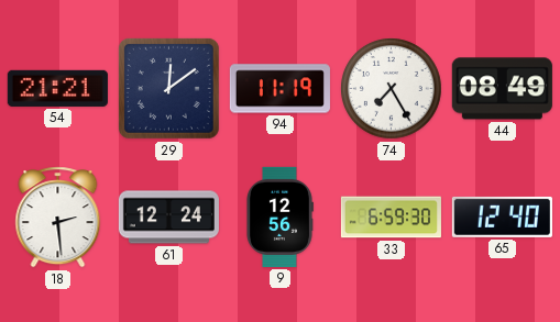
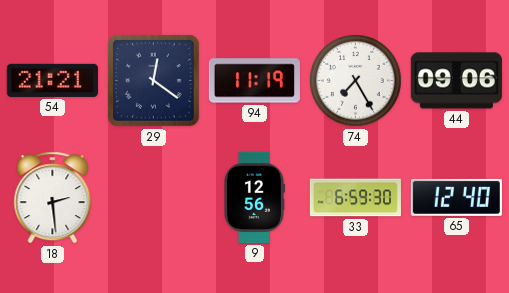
29: 12:09 -> 12:21
44: 08:49 -> 09:06
61: 12:24 -> none
